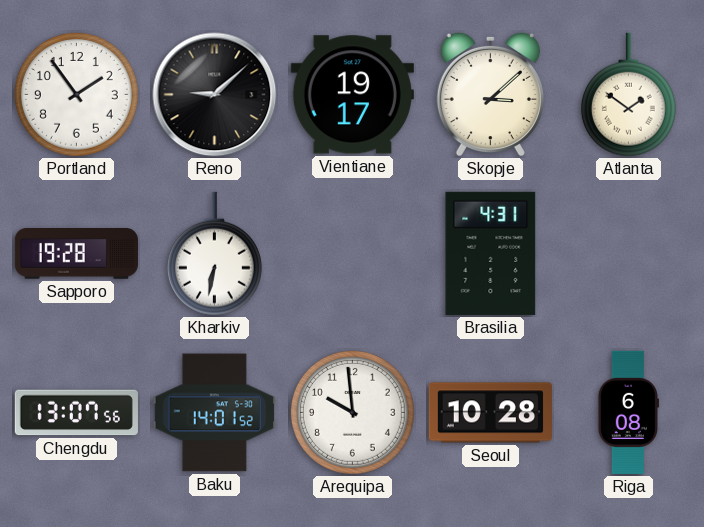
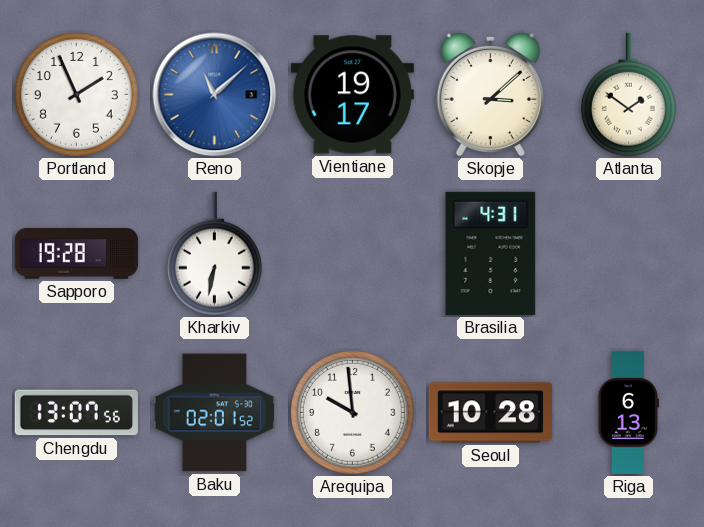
Portland: 1:54 -> 1:56
Reno: 9:08 -> 11:08
Reno dial: black -> blue
Baku: 14:01 -> 02:01
Riga: 6:08 -> 6:13
